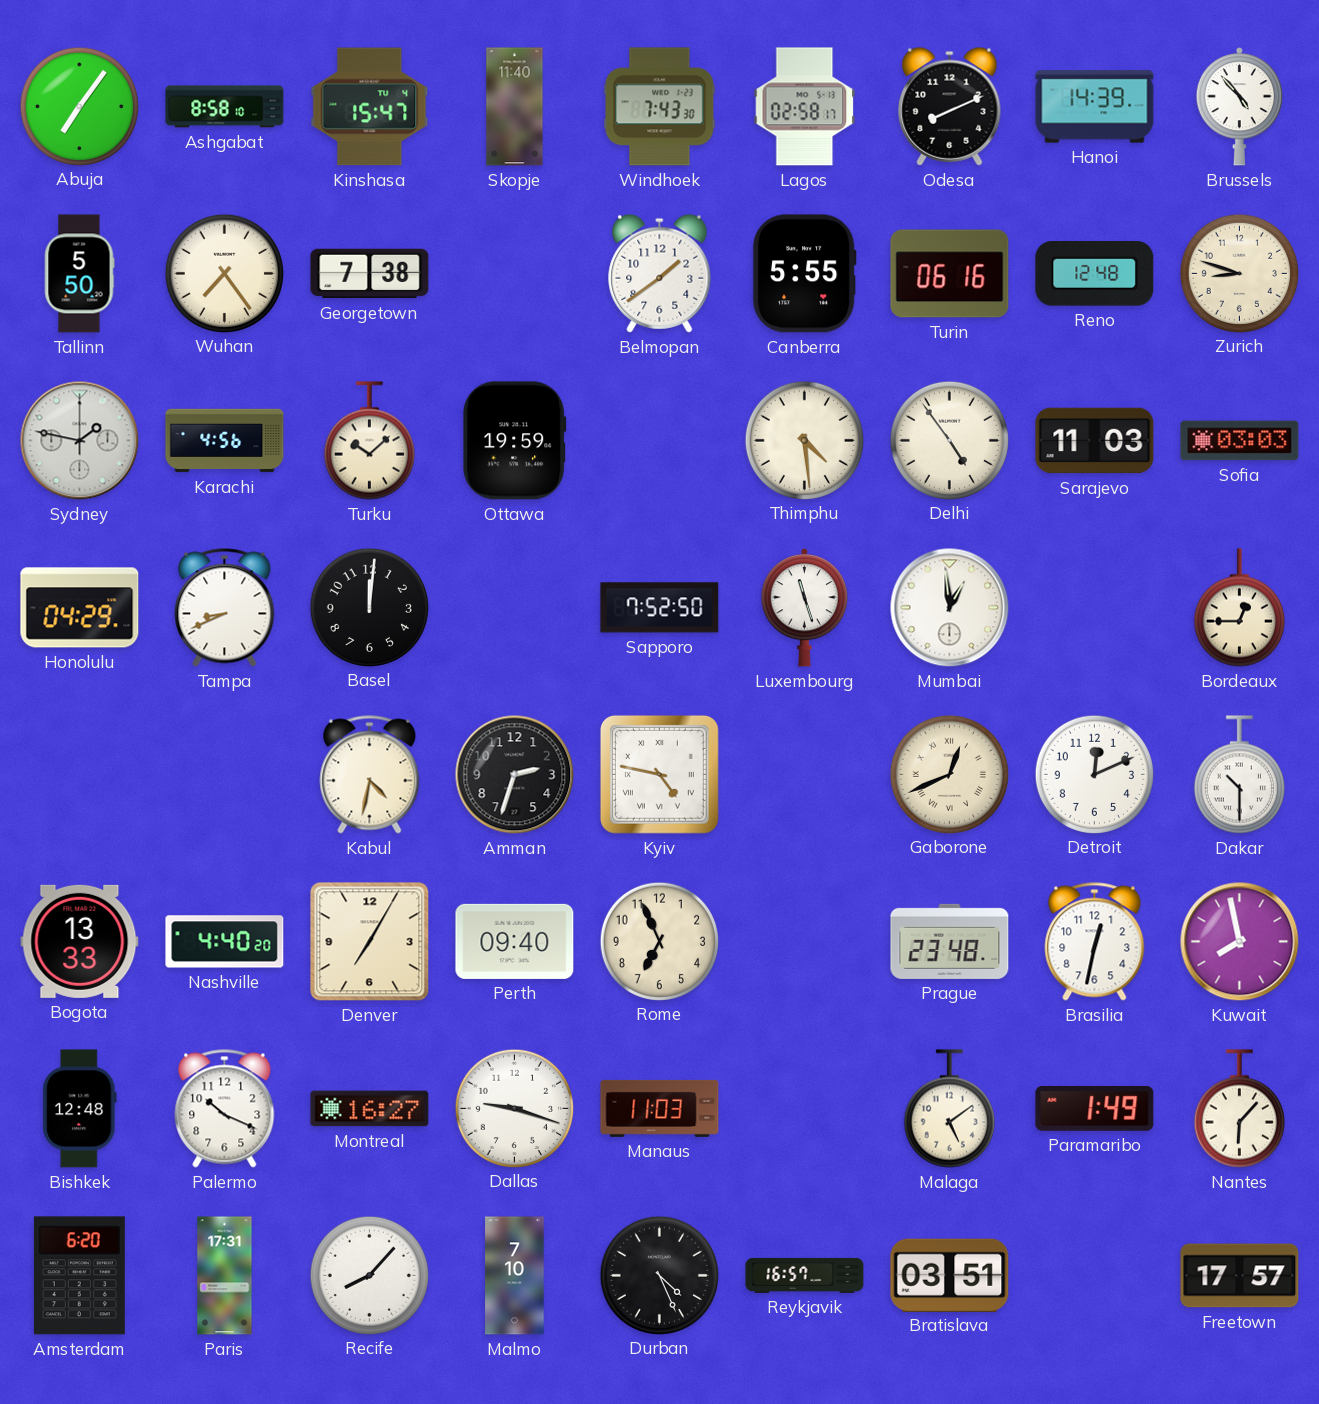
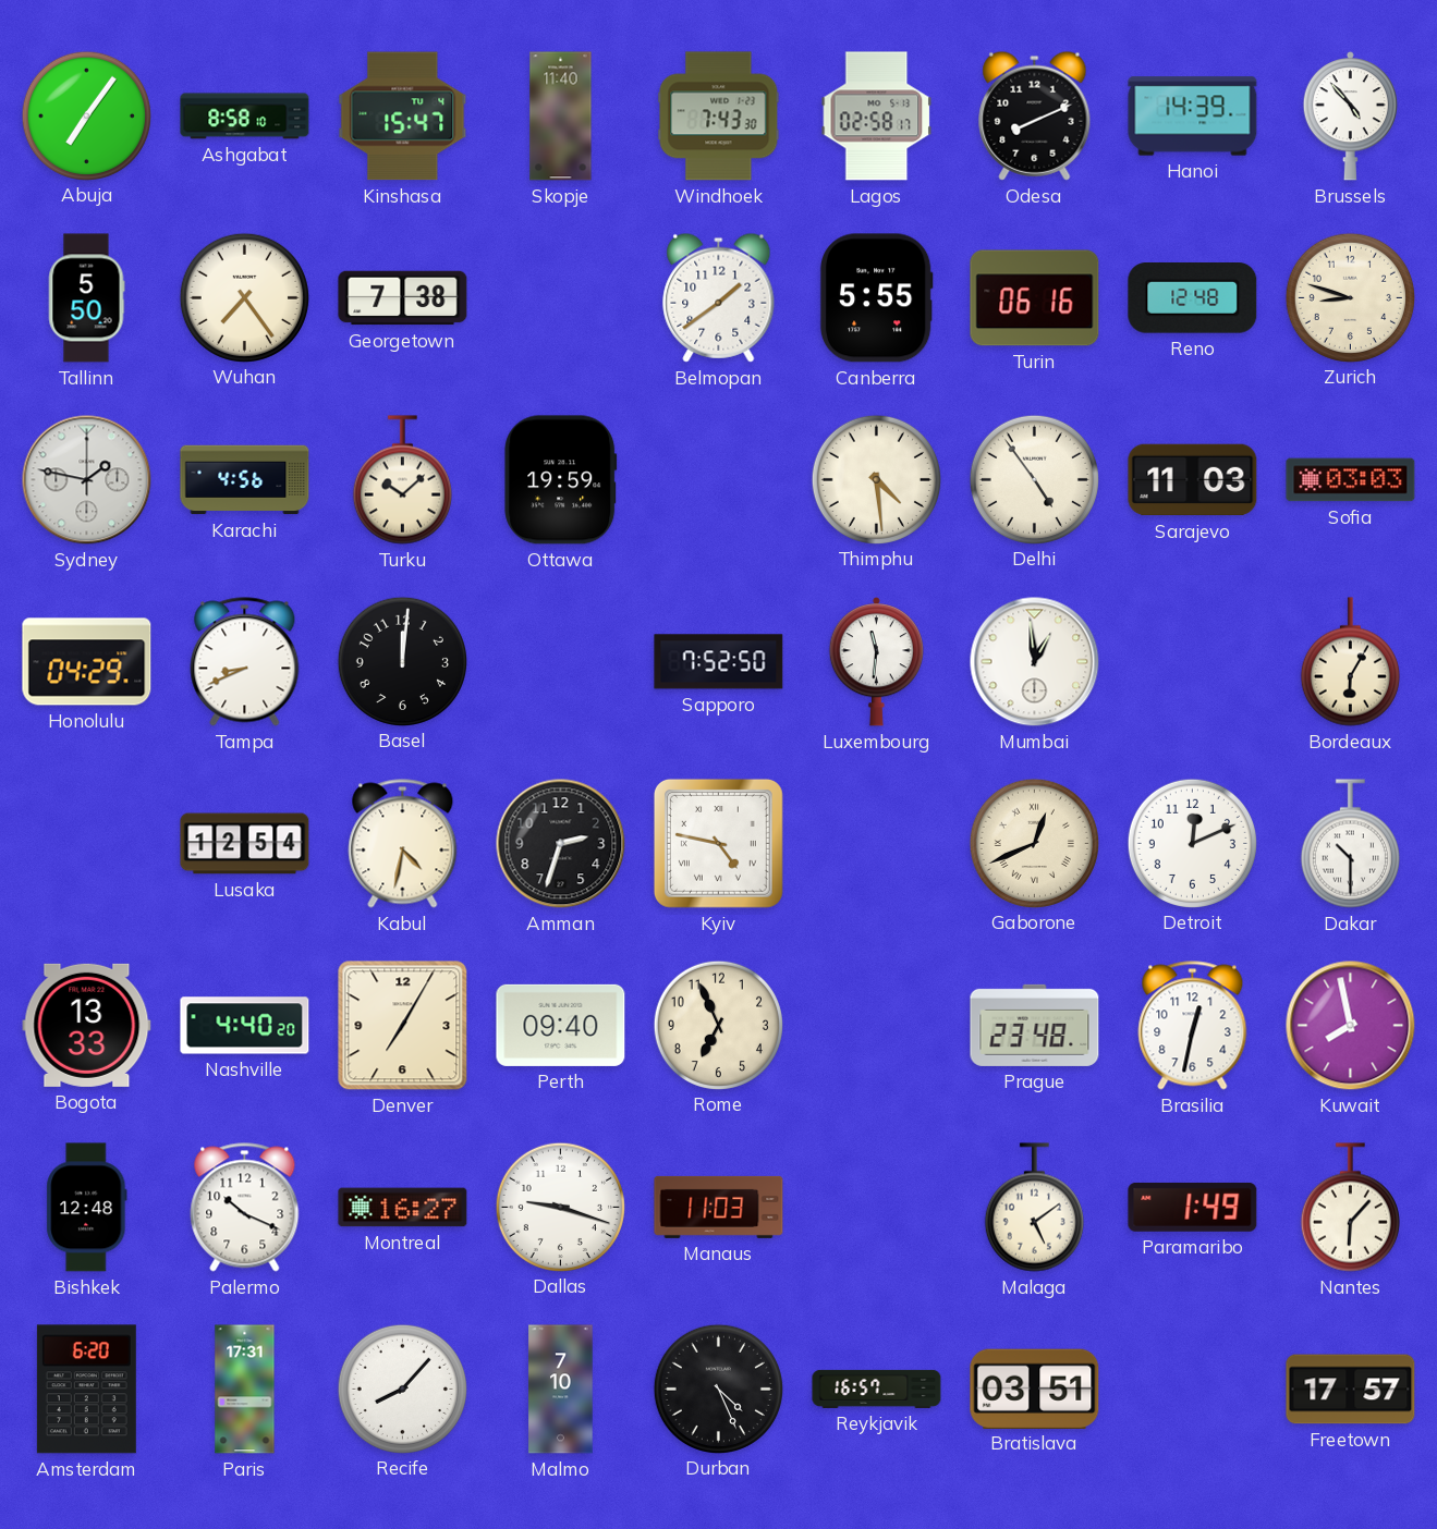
Luxembourg: 11:27 -> 11:31
Bordeaux: 12:45 -> 6:05
Lusaka: none -> 12:54
